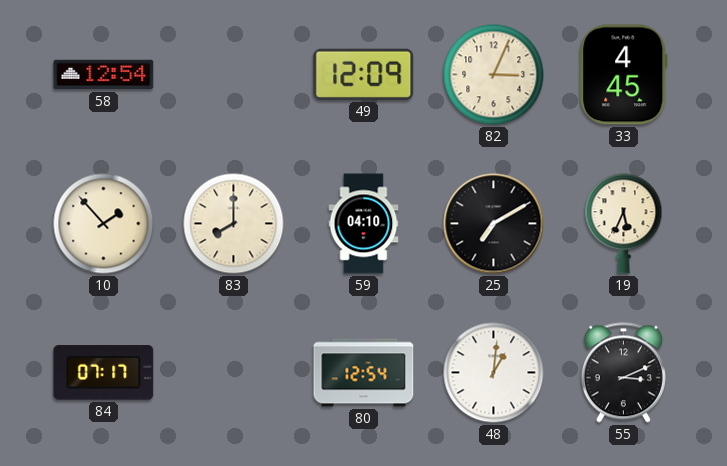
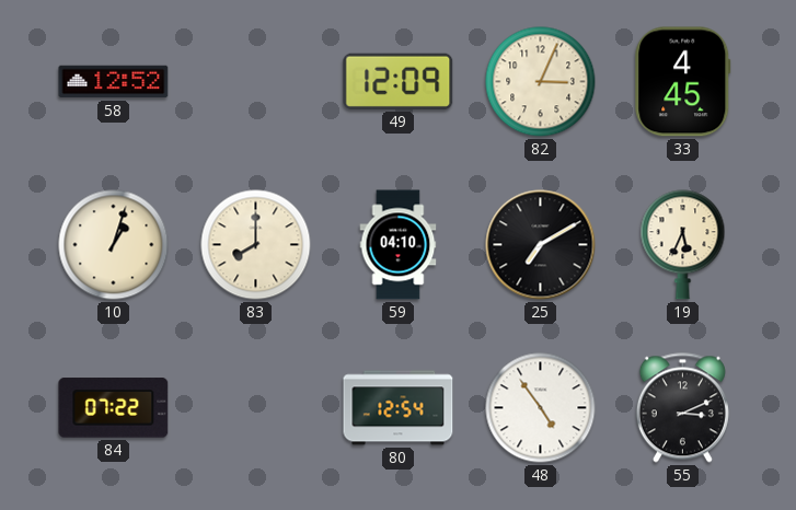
58: 12:54 -> 12:52
10: 1:53 -> 1:03
84: 07:17 -> 07:22
48: 1:01 -> 4:54
